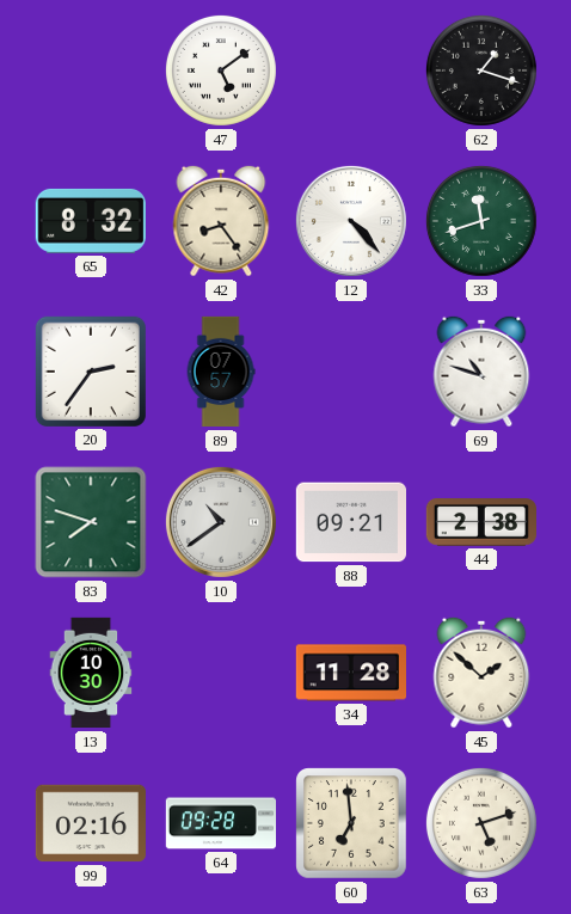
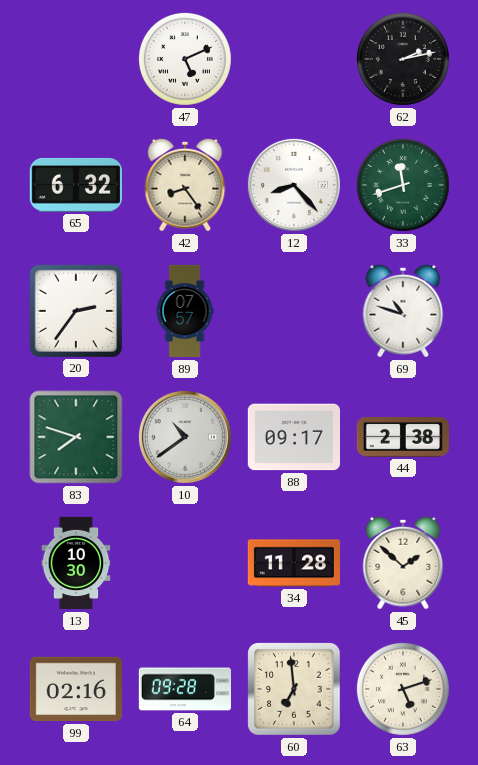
47: 5:09 -> 5:11
62: 1:18 -> 2:13
65: 8:32 -> 6:32
12: 4:23 -> 8:23
88: 09:21 -> 09:17
